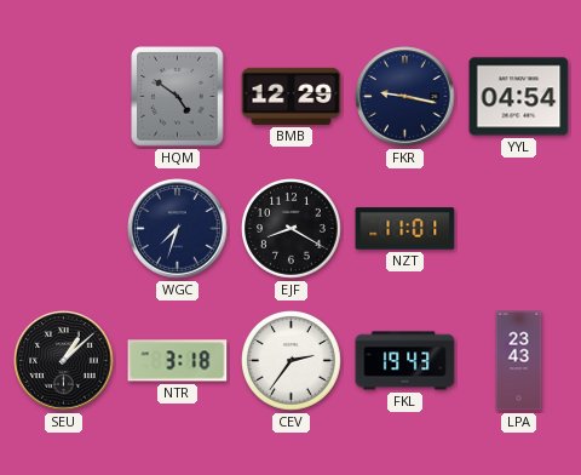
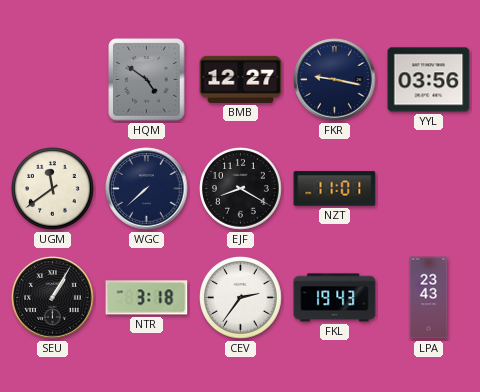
BMB: 12:29 -> 12:27
YYL: 04:54 -> 03:56
UGM: none -> 11:39
WGC: 7:33 -> 7:38
SEU: 1:08 -> 1:05
